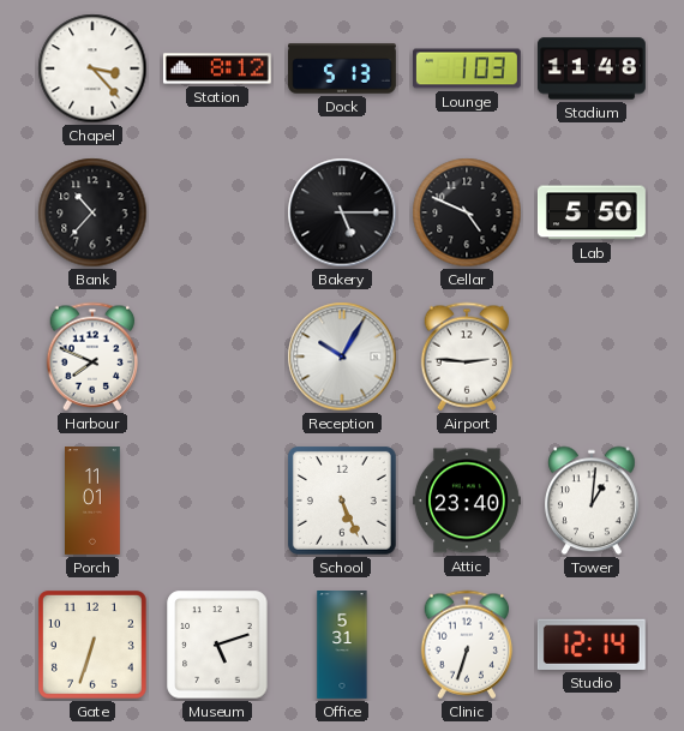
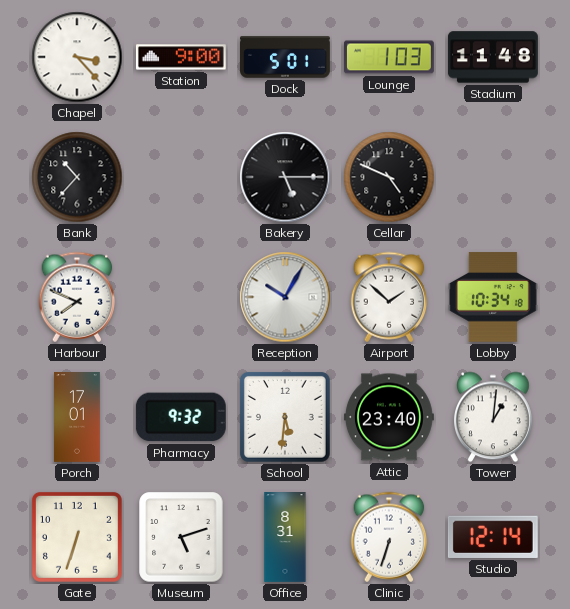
Station: 8:12 -> 9:00
Dock: 5:13 -> 5:01
Lab: 5:50 -> none
Airport: 2:46 -> 1:52
Lobby: none -> 10:34
Porch: 11:01 -> 17:01
Pharmacy: none -> 9:32
School: 5:26 -> 5:31
Office: 5:31 -> 8:31
